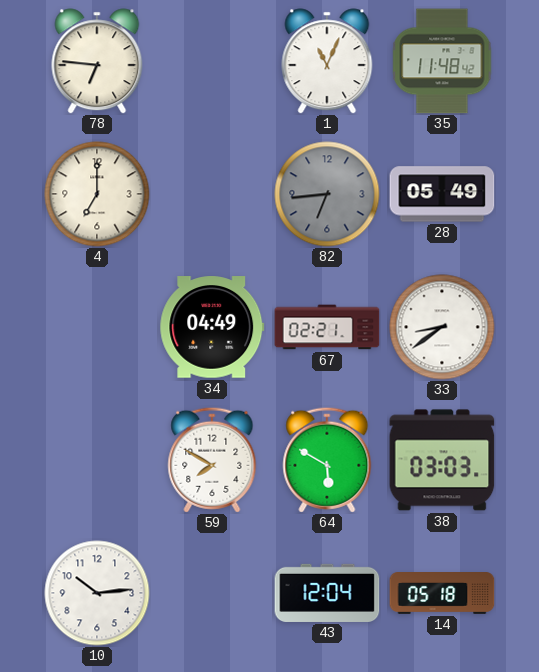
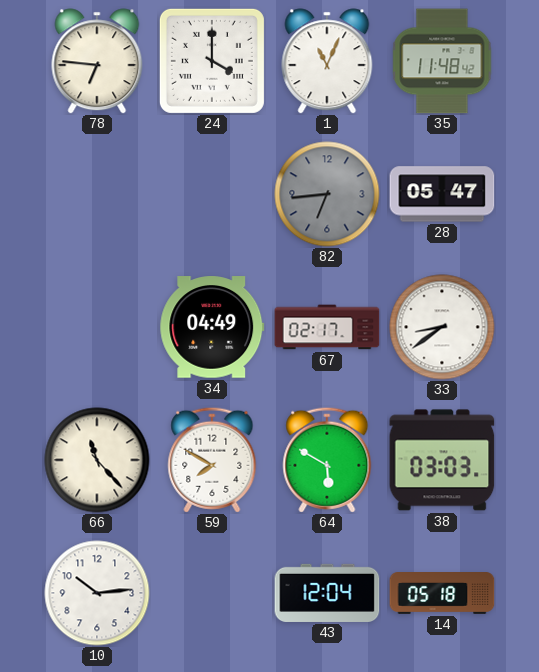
24: none -> 4:00
4: 7:00 -> none
28: 05:49 -> 05:47
67: 02:21 -> 02:17
66: none -> 11:23
